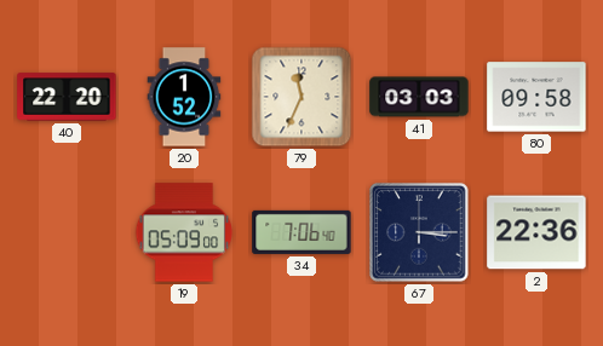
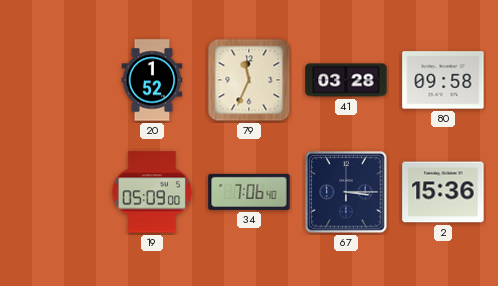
40: 22:20 -> none
41: 03:03 -> 03:28
2: 22:36 -> 15:36
